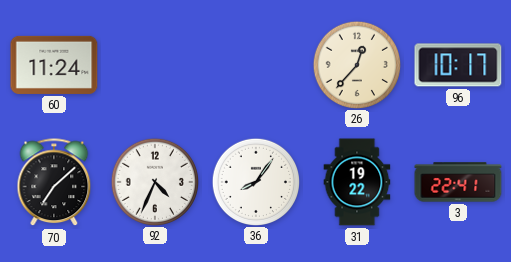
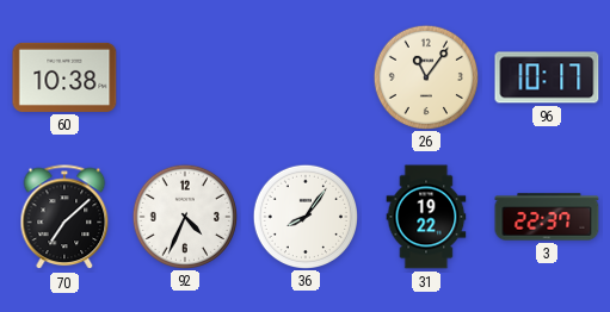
60: 11:24 -> 10:38
26: 12:37 -> 11:06
3: 22:41 -> 22:37
